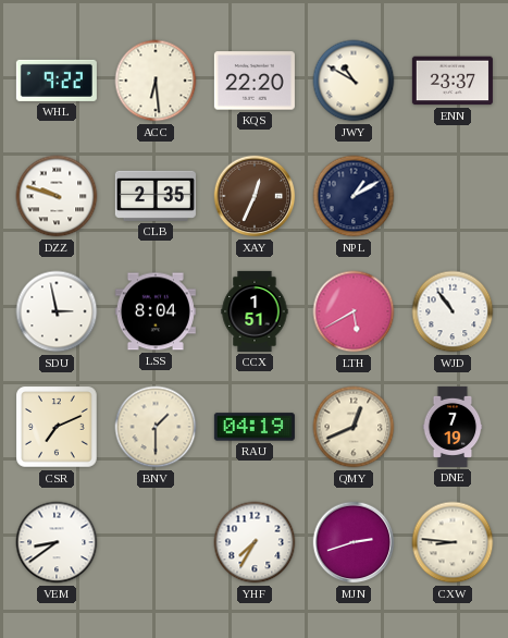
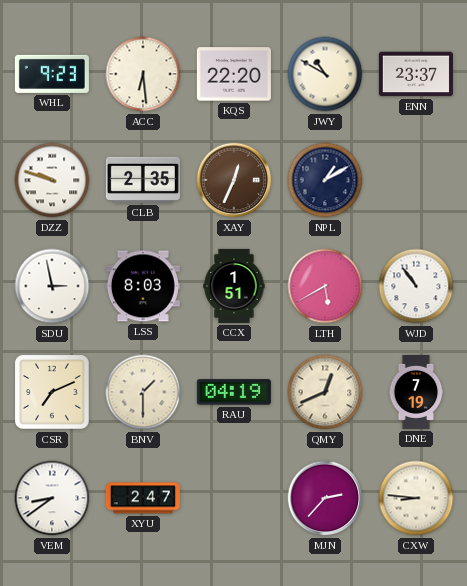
WHL: 9:22 -> 9:23
LSS: 8:04 -> 8:03
XYU: none -> 2:47
YHF: 7:35 -> none
MJN: 2:42 -> 2:37
